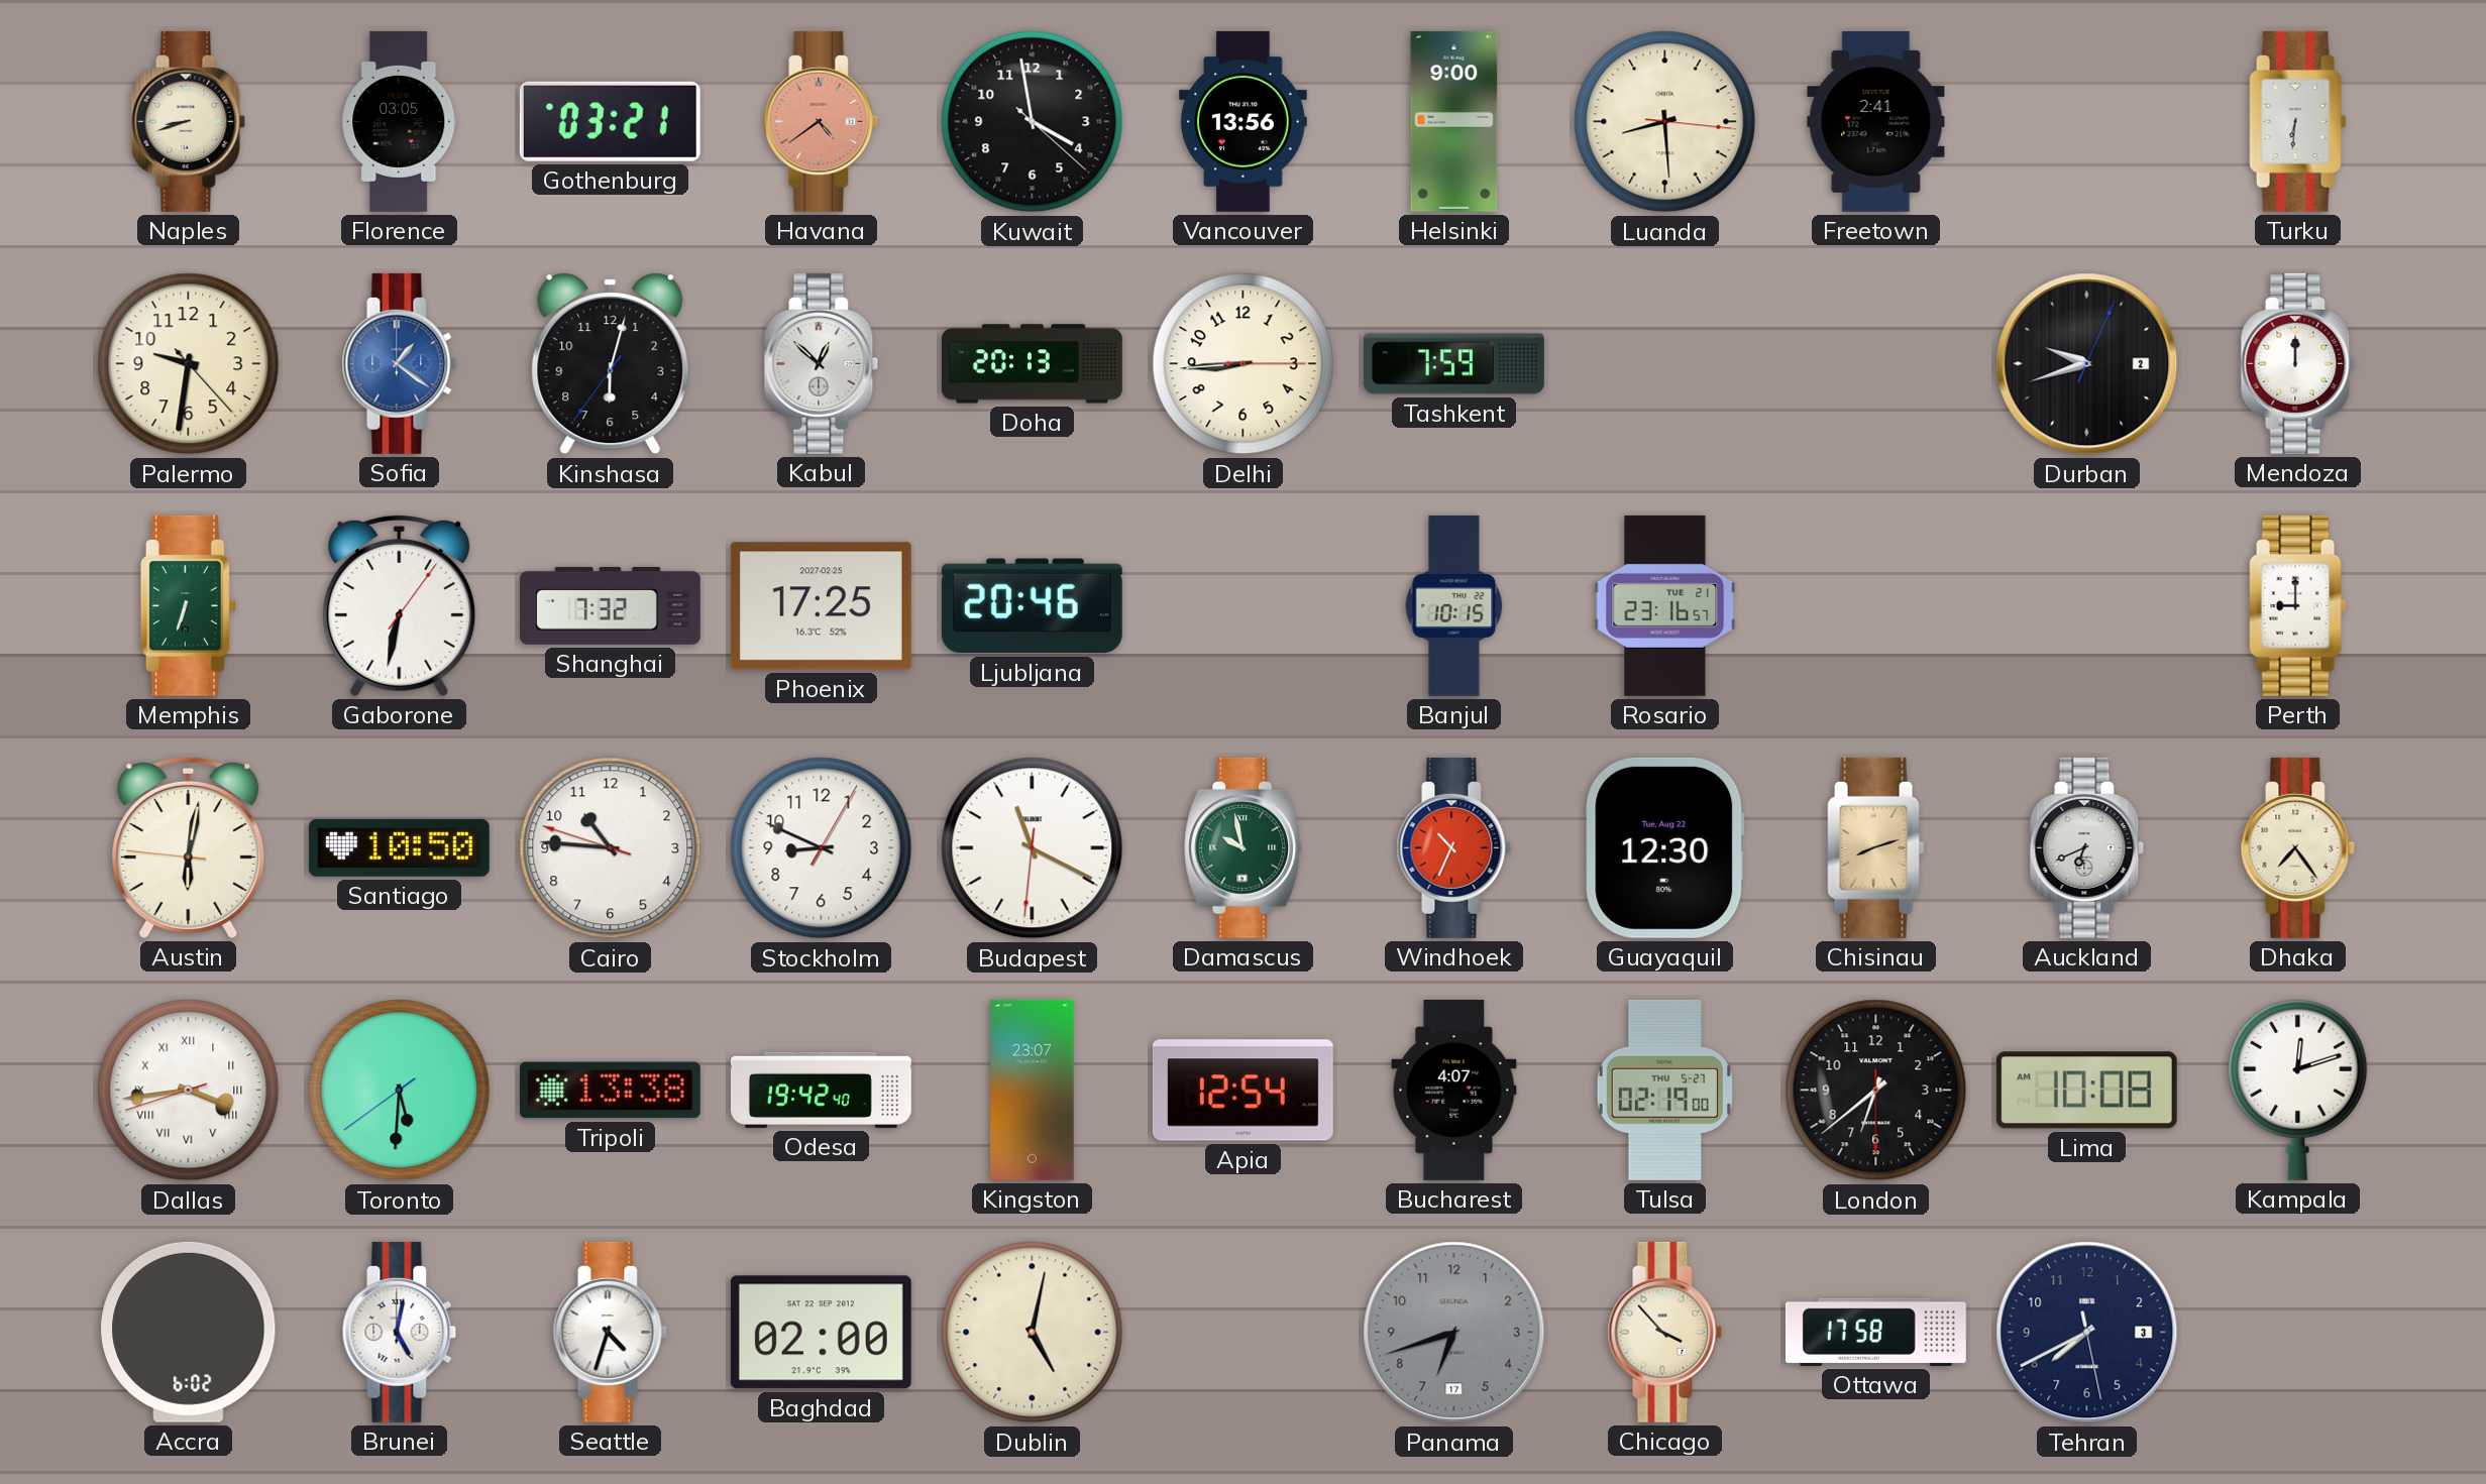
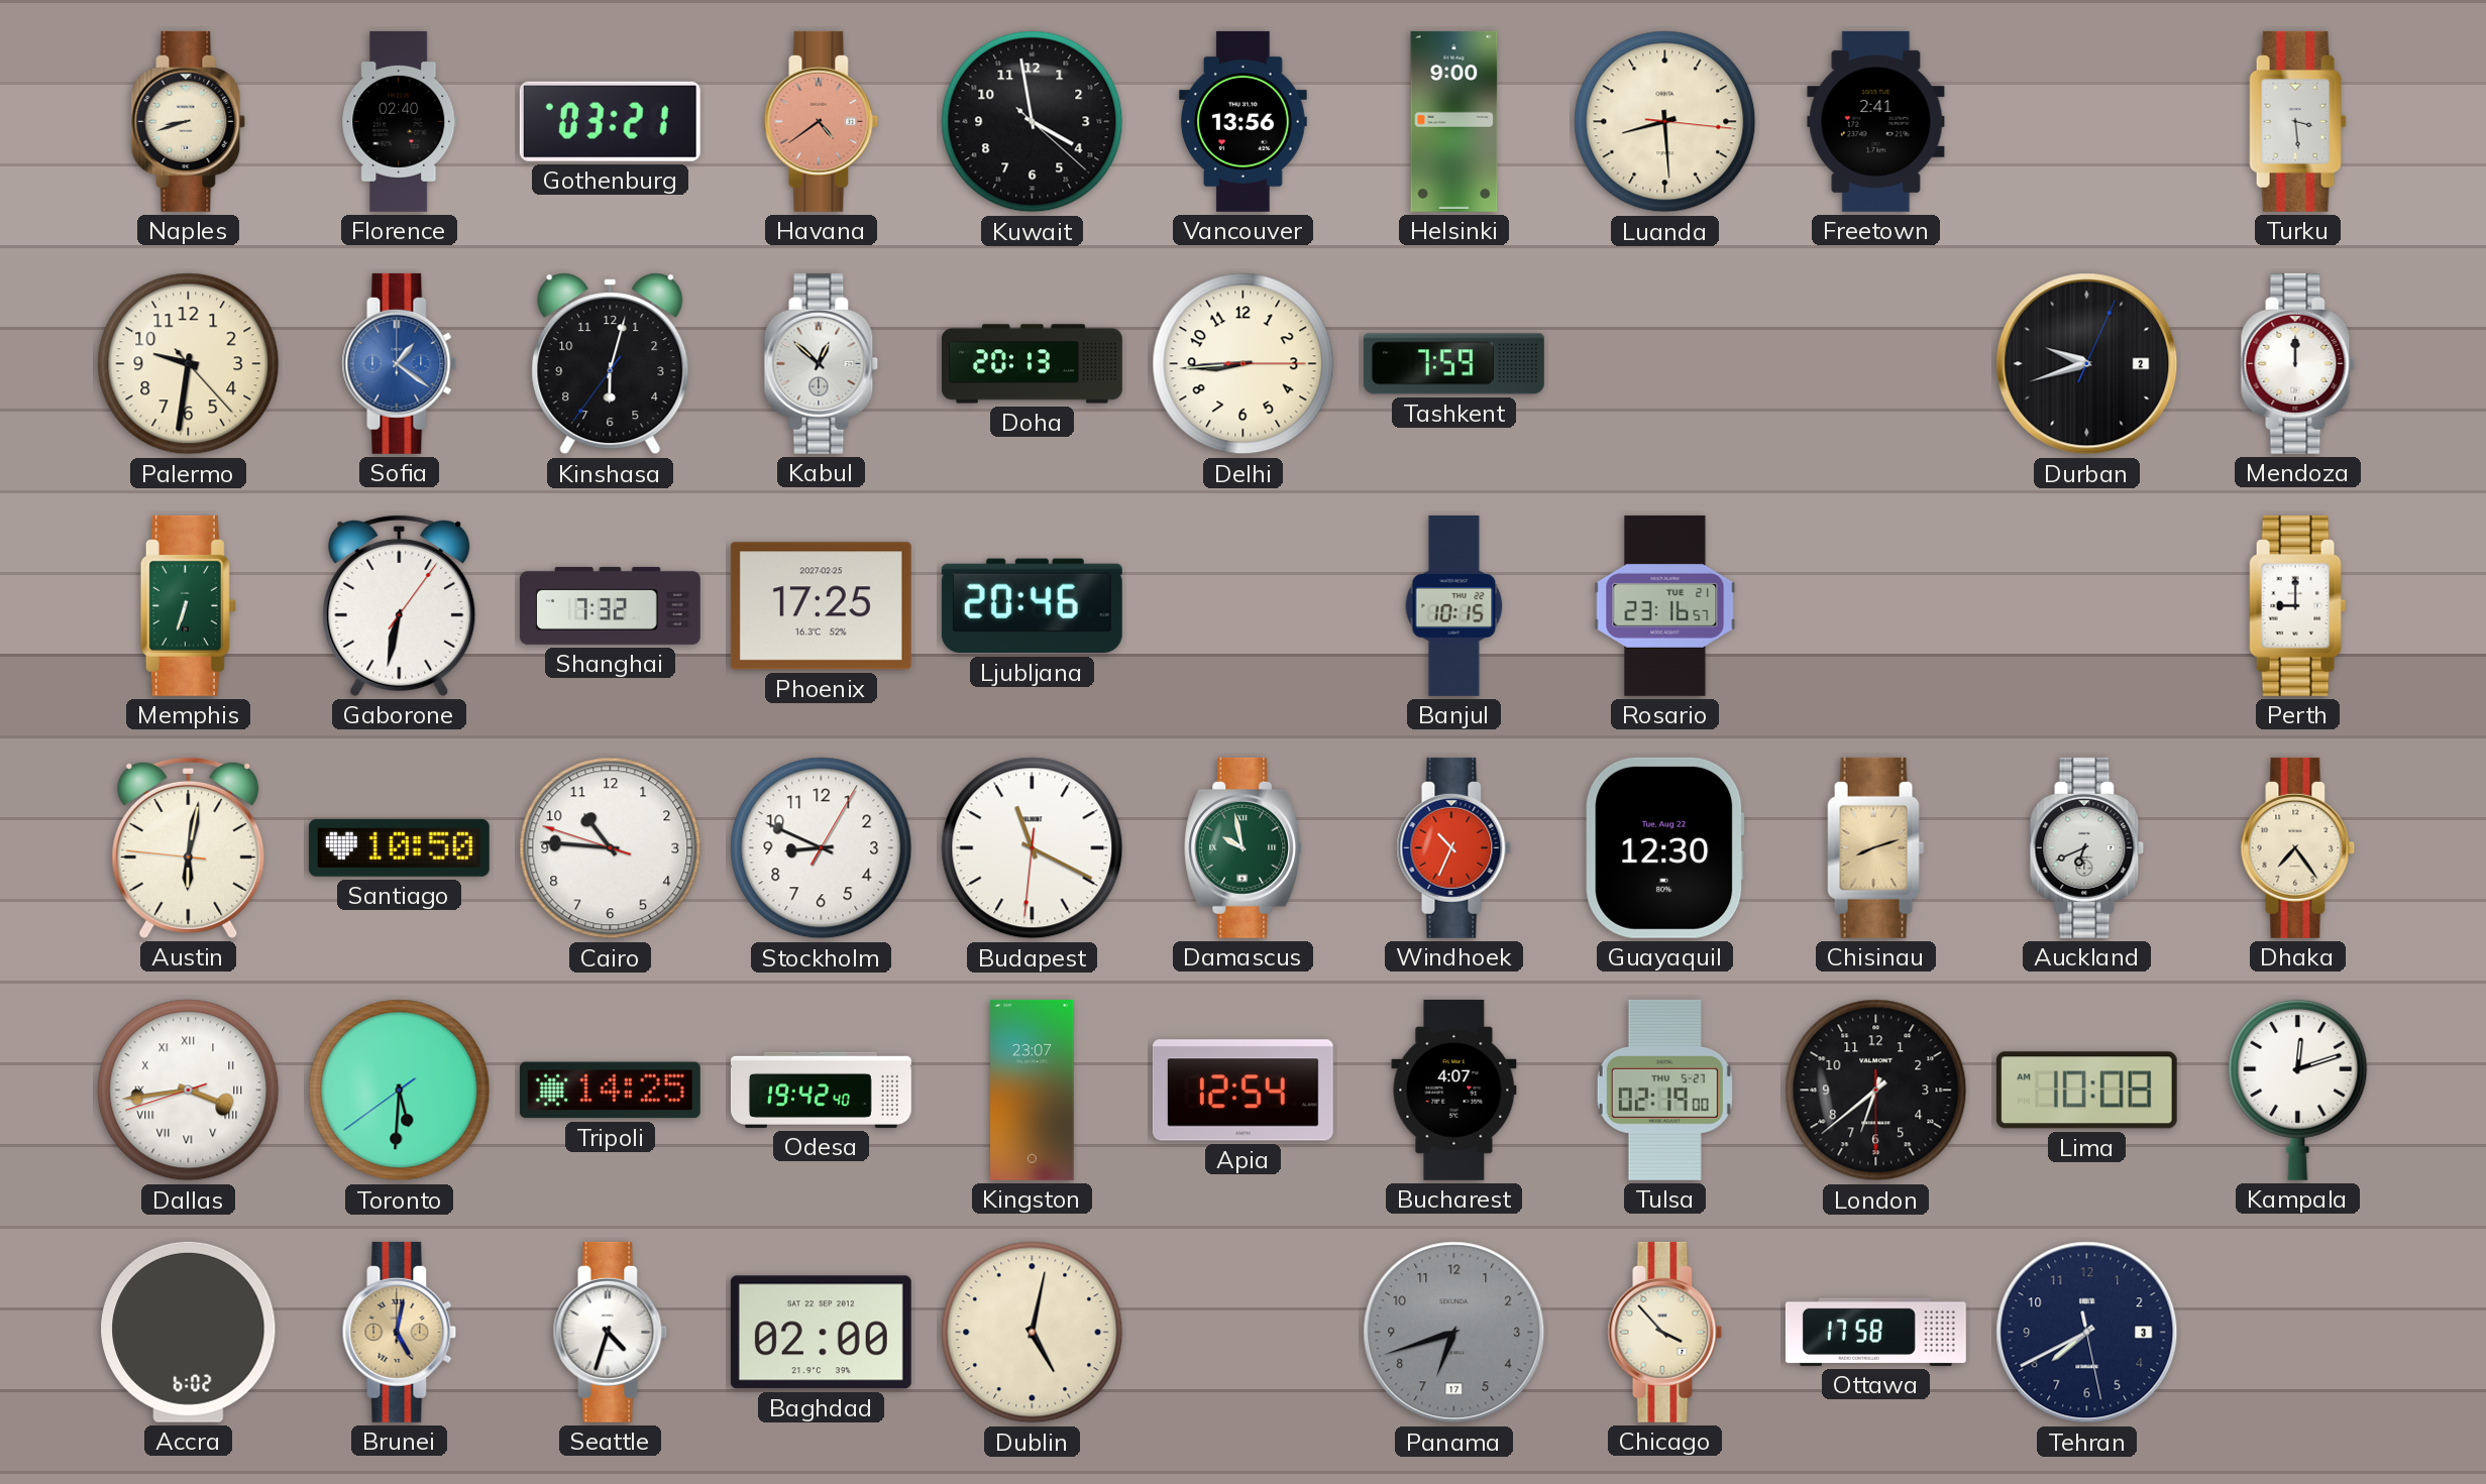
Florence: 03:05 -> 02:40
Turku: 6:31 -> 3:29
Tripoli: 13:38 -> 14:25
Brunei dial: white -> champagne
